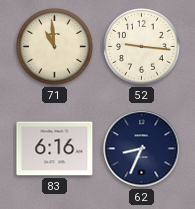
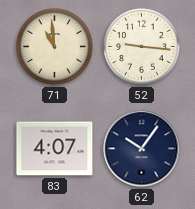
83: 6:16 -> 4:07
62: 8:34 -> 10:06
